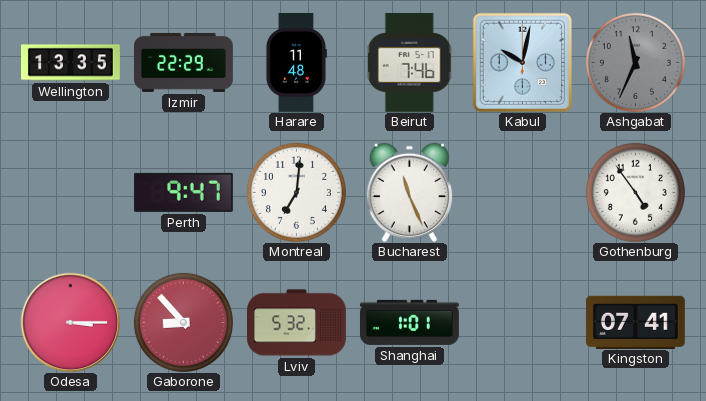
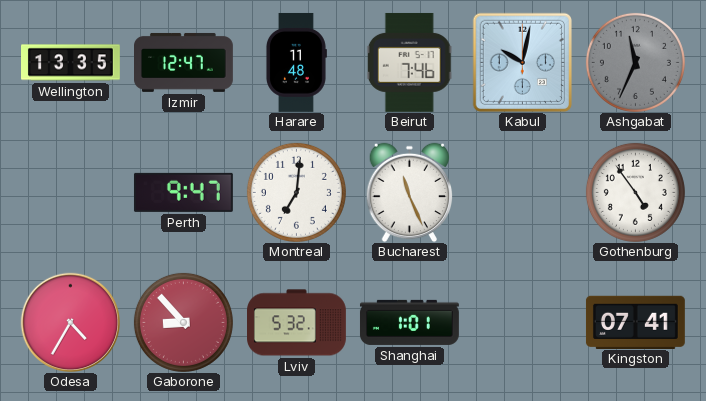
Izmir: 22:29 -> 12:47
Odesa: 3:15 -> 4:35
